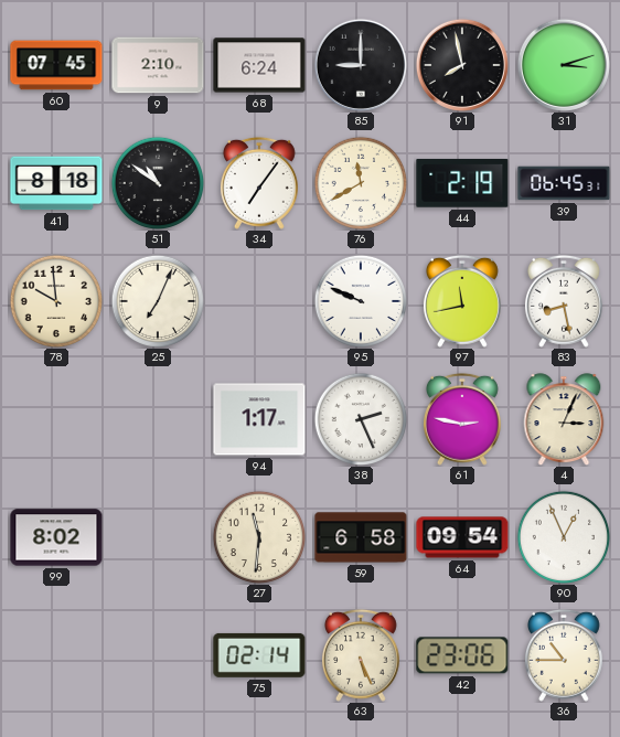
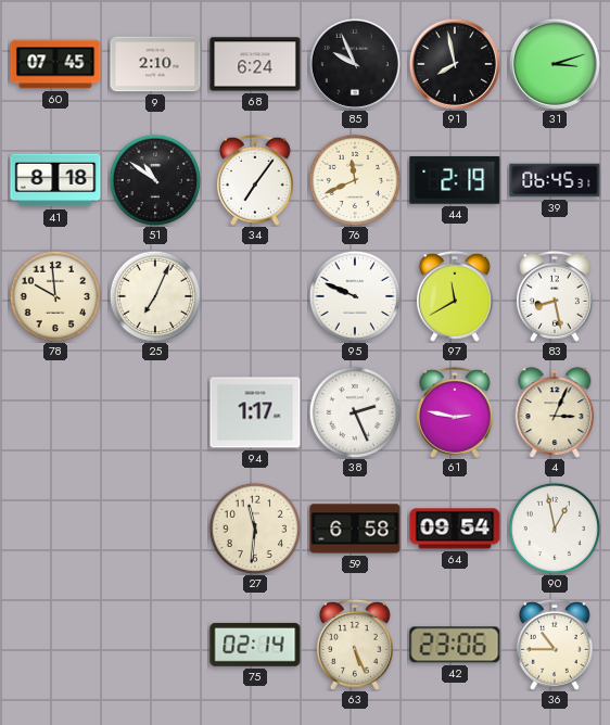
85: 9:00 -> 9:56
76: 11:40 -> 11:41
97: 11:43 -> 11:40
99: 8:02 -> none
90: 12:56 -> 12:58
